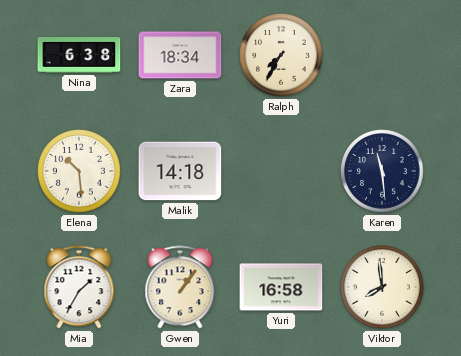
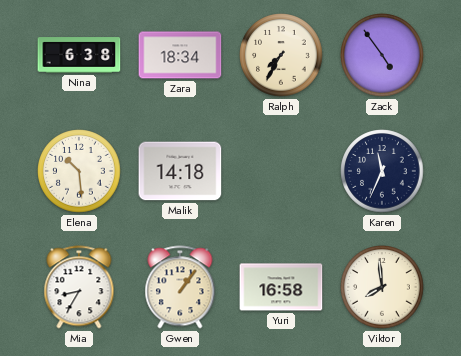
Zack: none -> 4:54
Karen: 11:29 -> 11:34
Mia: 1:35 -> 8:35
